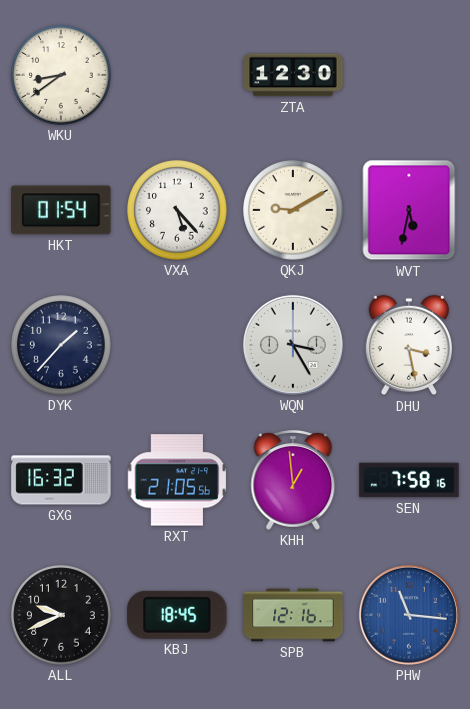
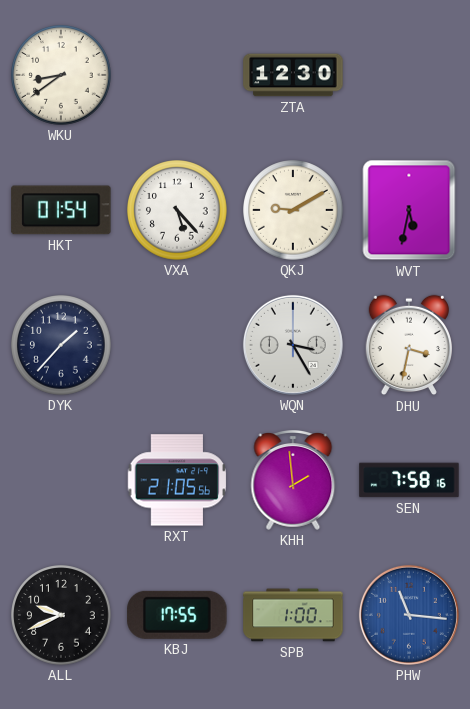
DHU: 3:28 -> 3:32
GXG: 16:32 -> none
KHH: 12:59 -> 1:59
KBJ: 18:45 -> 17:55
SPB: 12:16 -> 1:00
